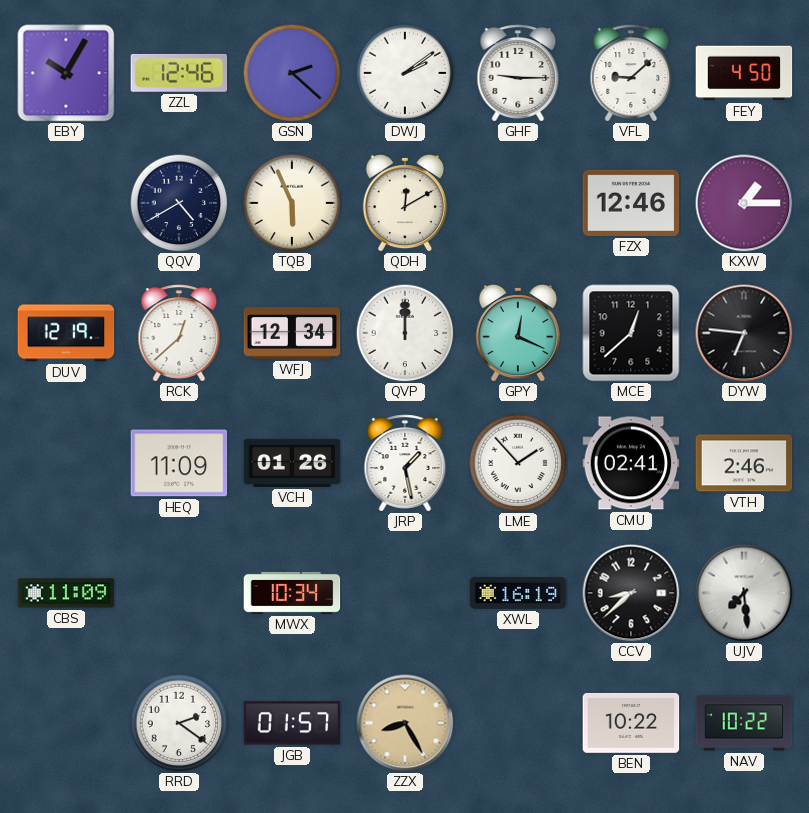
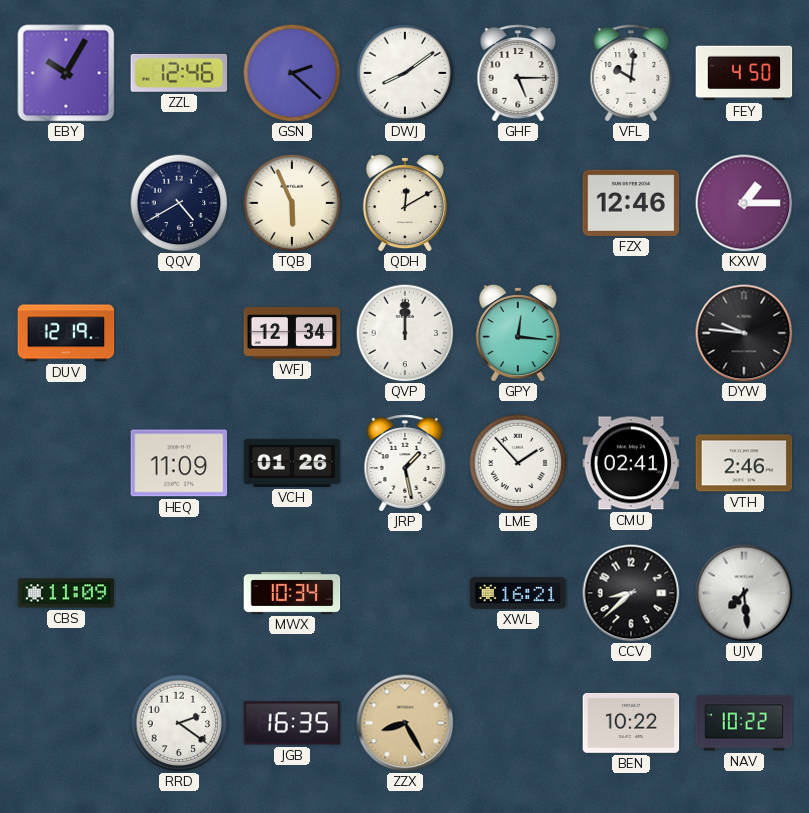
DWJ: 2:09 -> 8:09
GHF: 9:15 -> 5:15
VFL: 9:08 -> 10:01
RCK: 12:38 -> none
GPY: 12:19 -> 12:16
MCE: 12:38 -> none
DYW: 6:46 -> 9:46
XWL: 16:19 -> 16:21
JGB: 01:57 -> 16:35
